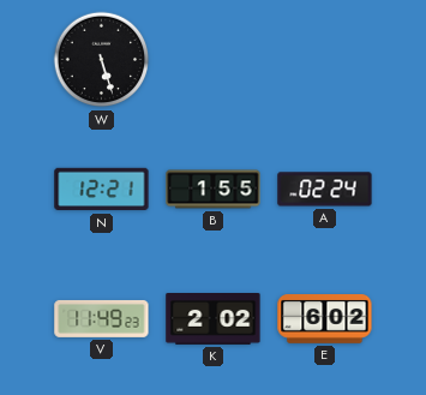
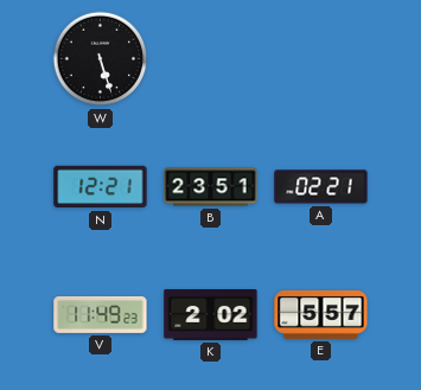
B: 1:55 -> 23:51
A: 02:24 -> 02:21
E: 6:02 -> 5:57
